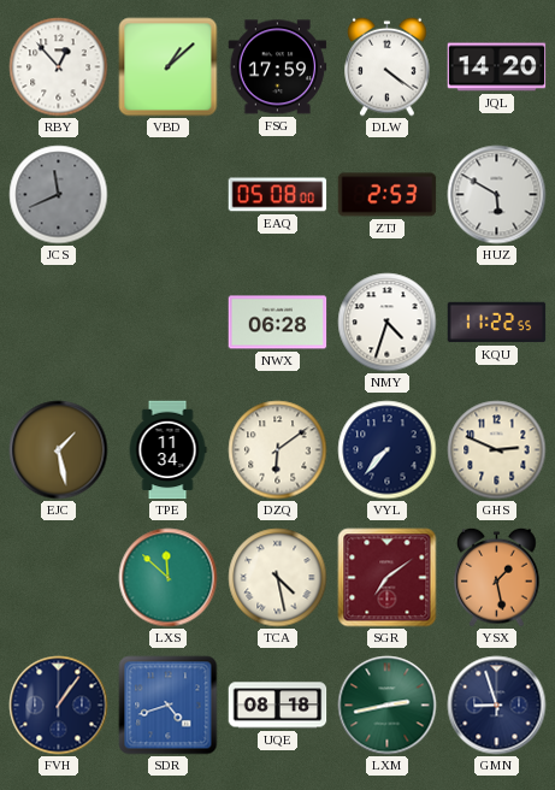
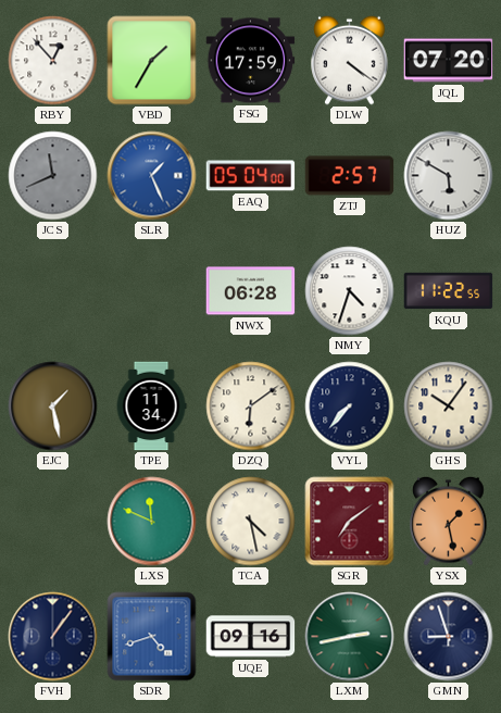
VBD: 1:08 -> 1:35
JQL: 14:20 -> 07:20
SLR: none -> 1:26
EAQ: 05:08 -> 05:04
ZTJ: 2:53 -> 2:57
GHS: 2:49 -> 10:06
LXS: 11:52 -> 11:49
UQE: 08:18 -> 09:16
